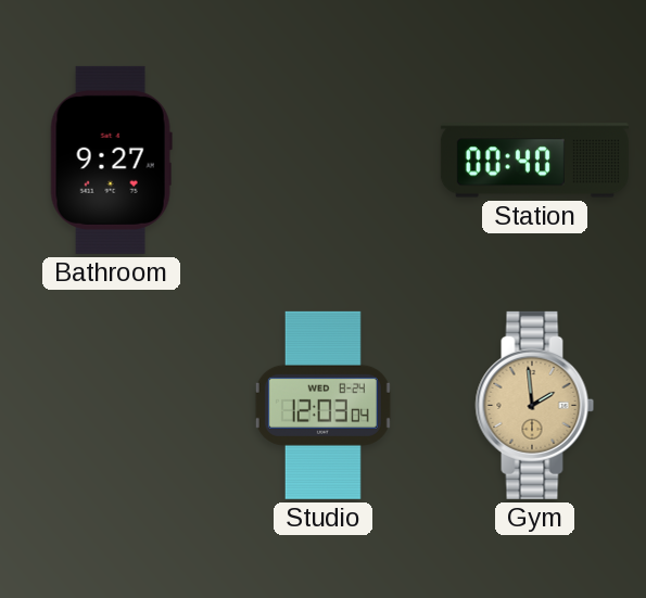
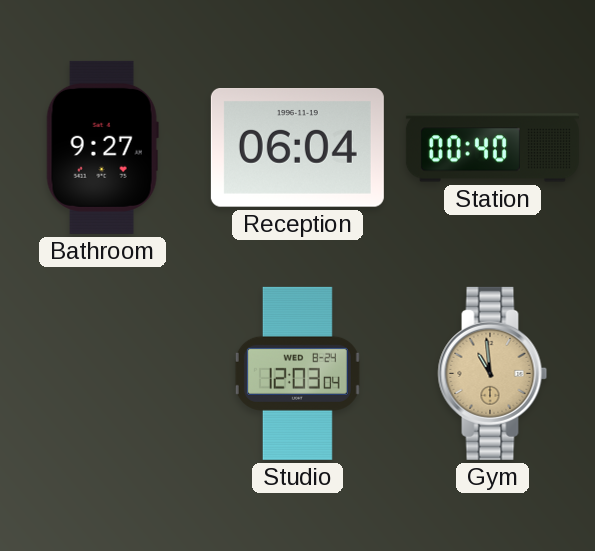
Reception: none -> 06:04
Gym: 1:59 -> 10:59
